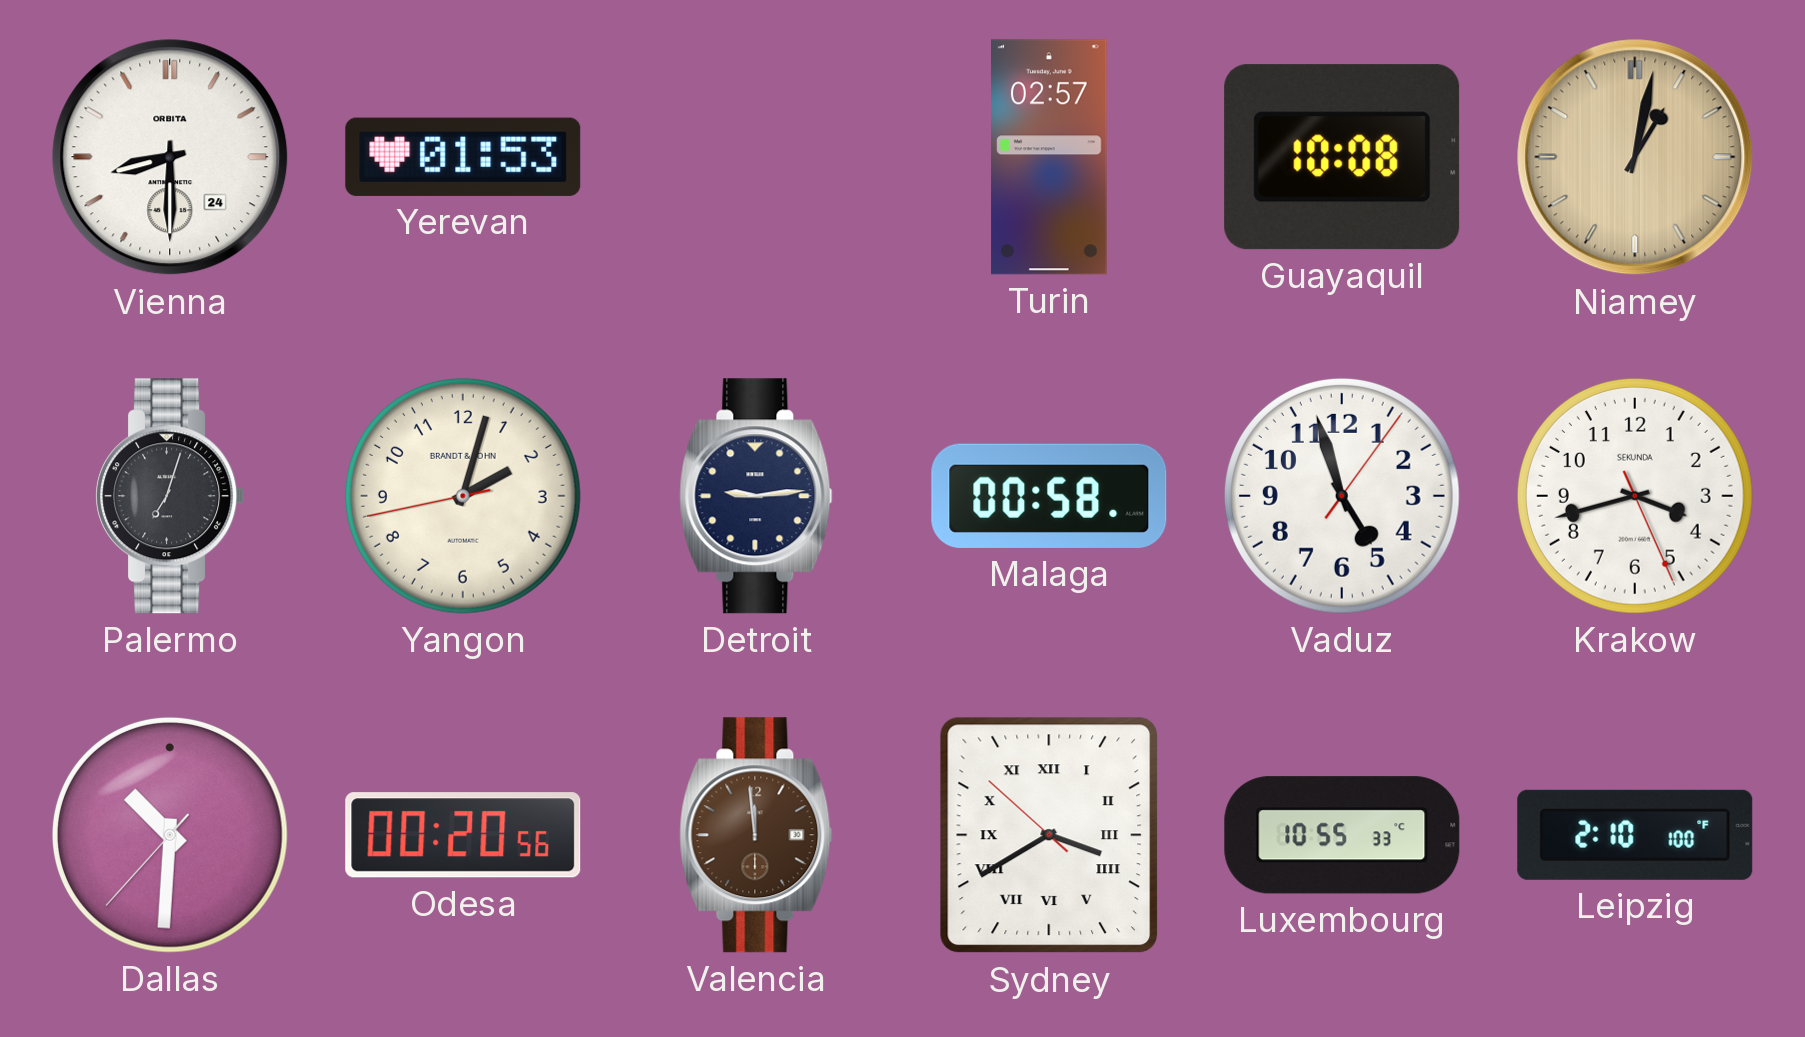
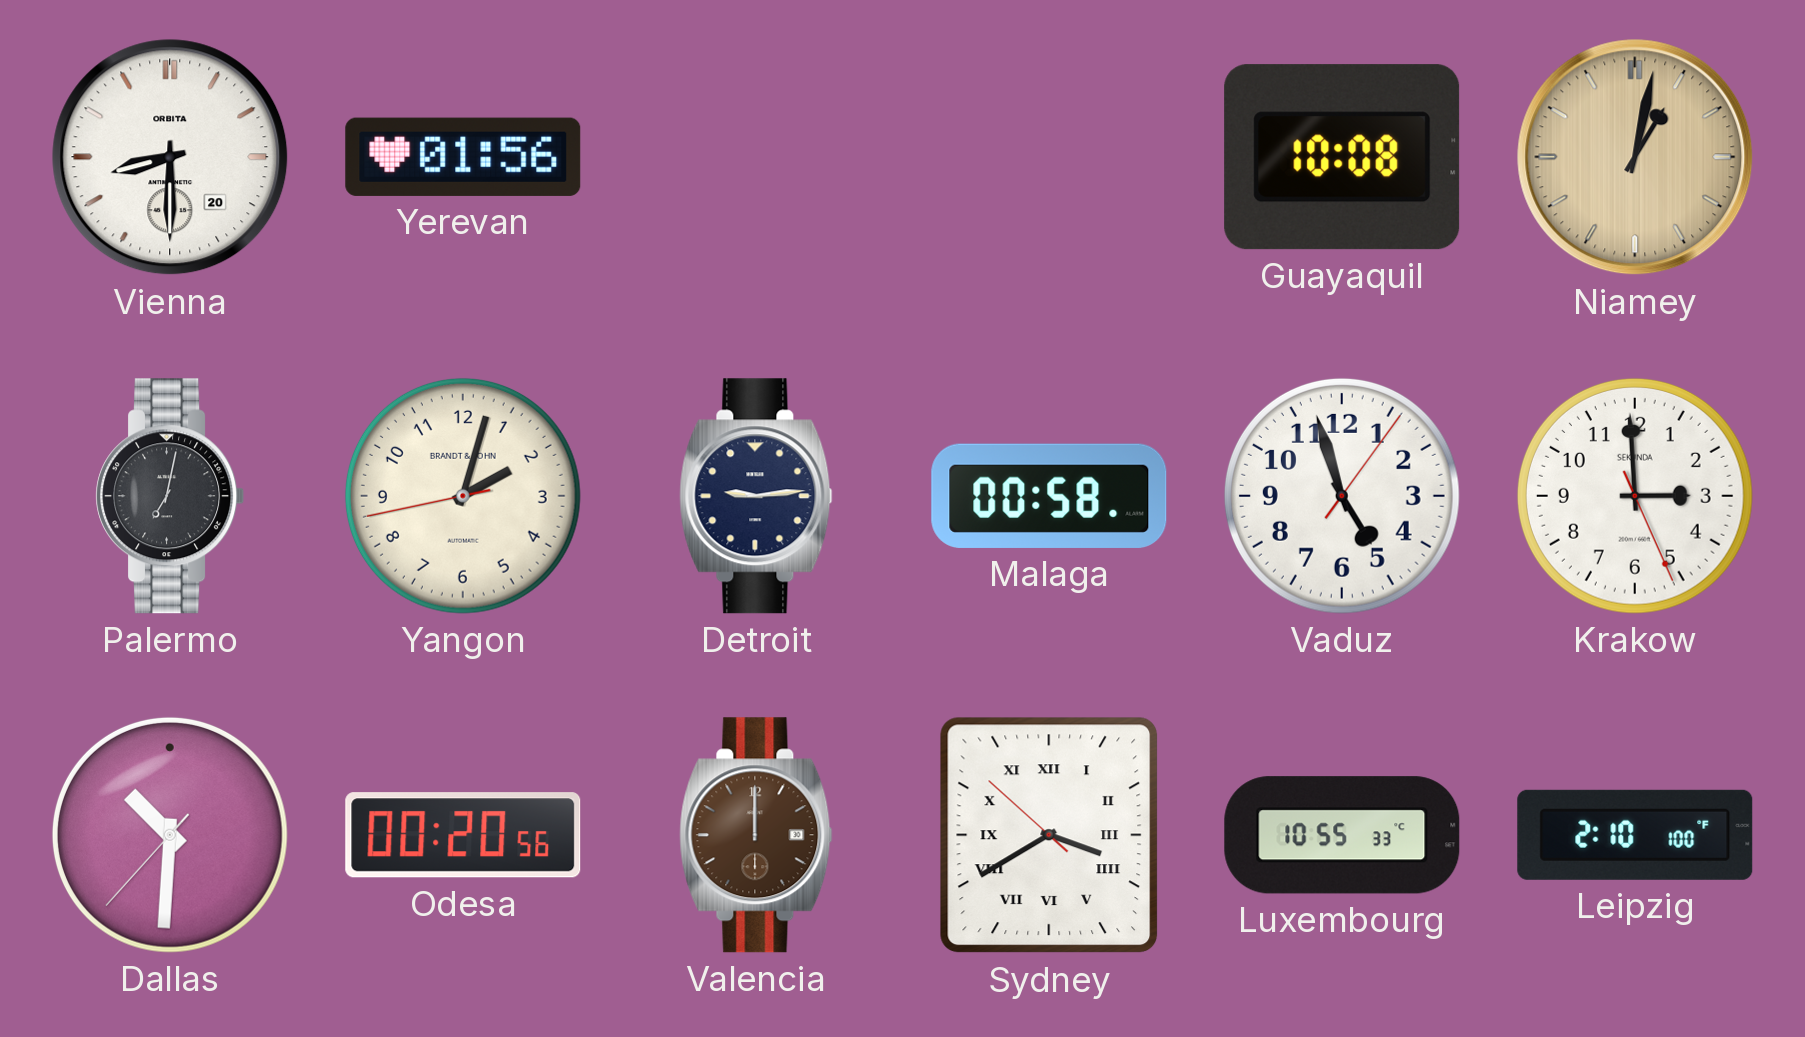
Vienna date: 24 -> 20
Yerevan: 01:53 -> 01:56
Turin: 02:57 -> none
Palermo: 7:03 -> 7:02
Krakow: 3:42 -> 2:59
Valencia: 11:59 -> 12:00
